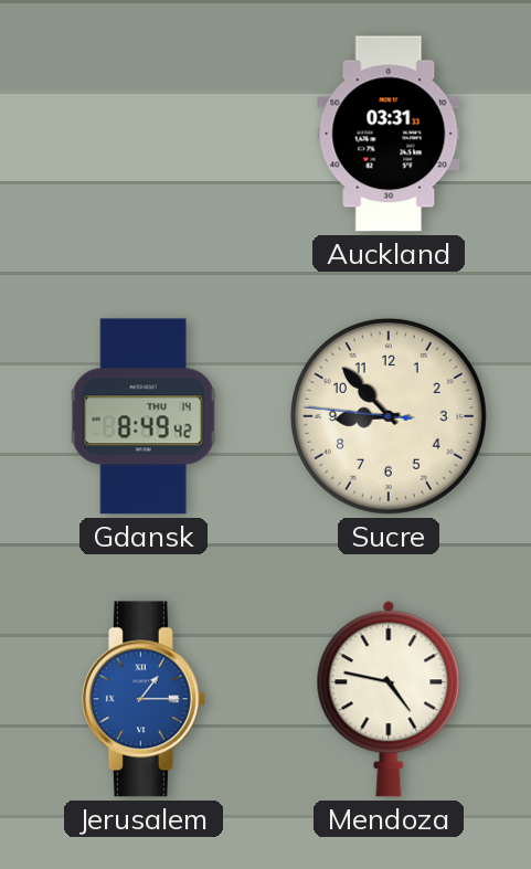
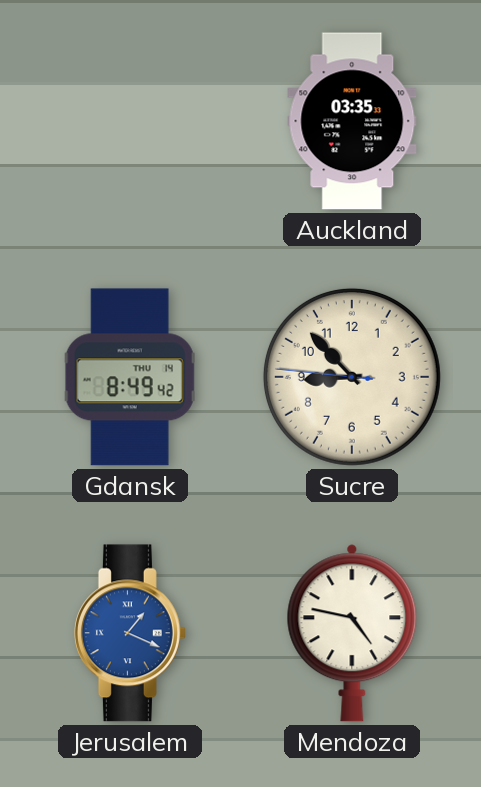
Auckland: 03:31 -> 03:35
Jerusalem: 1:15 -> 1:19
